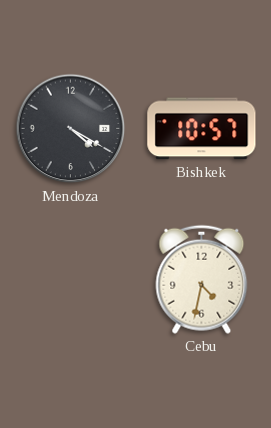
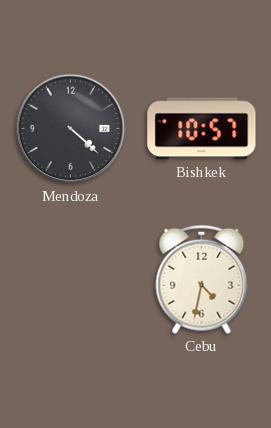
Mendoza: 4:20 -> 4:22
